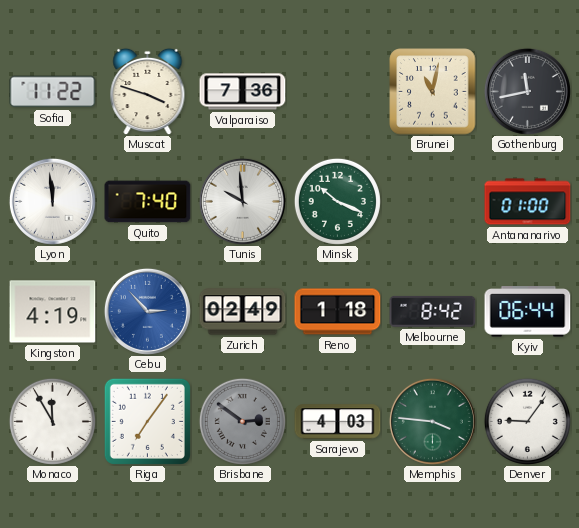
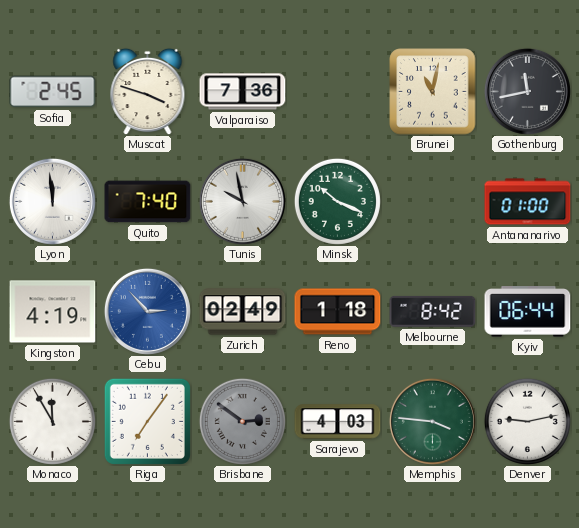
Sofia: 11:22 -> 2:45
Tunis: 9:59 -> 9:58
Denver: 9:06 -> 9:13
